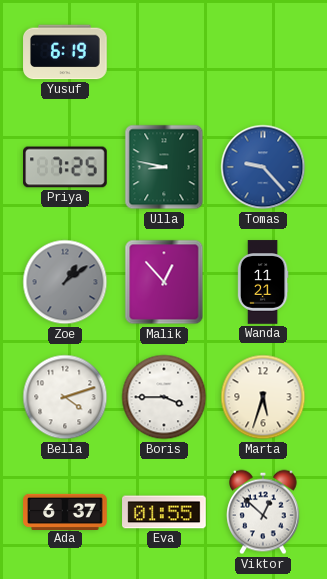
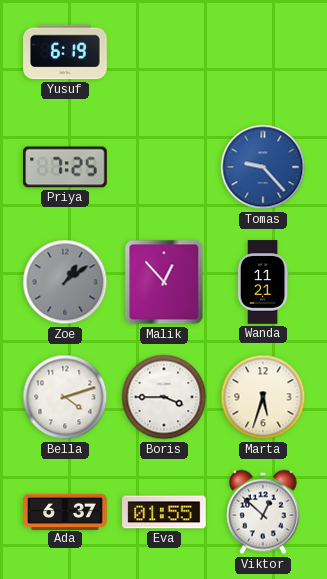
Ulla: 8:47 -> none
